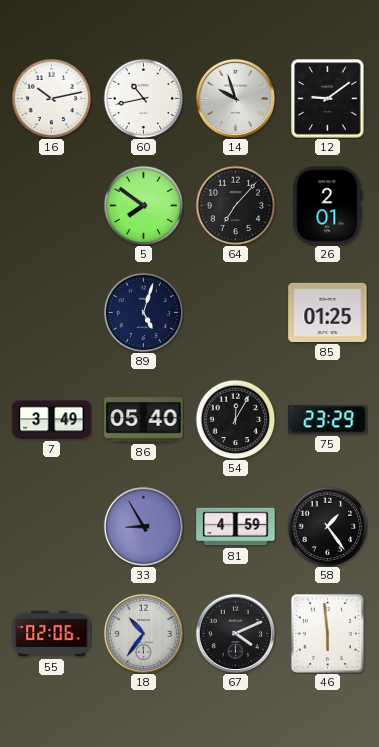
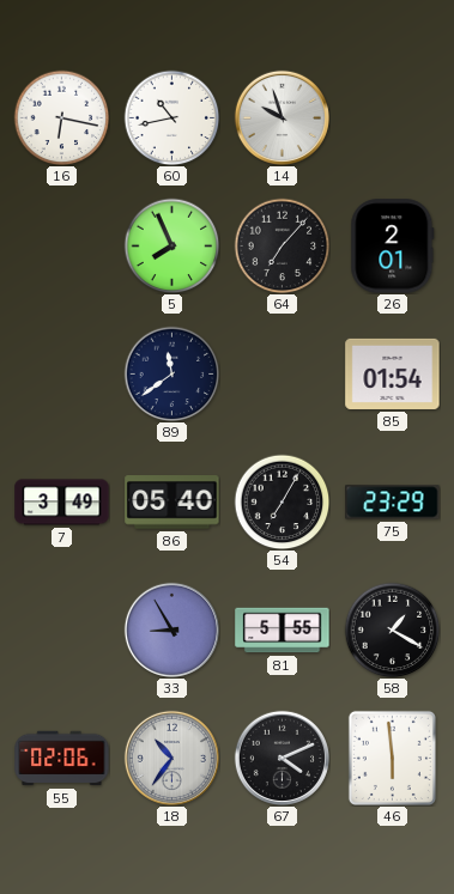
16: 10:13 -> 6:17
12: 9:09 -> none
5: 7:51 -> 7:56
89: 5:03 -> 11:39
85: 01:25 -> 01:54
54: 12:05 -> 7:05
81: 4:59 -> 5:55
58: 1:24 -> 1:20
